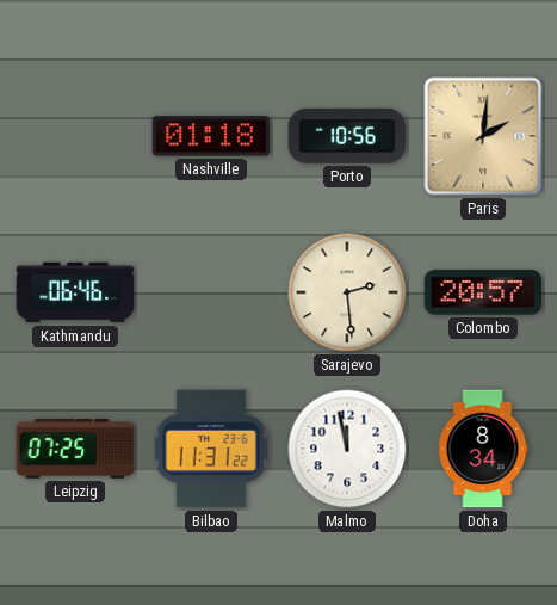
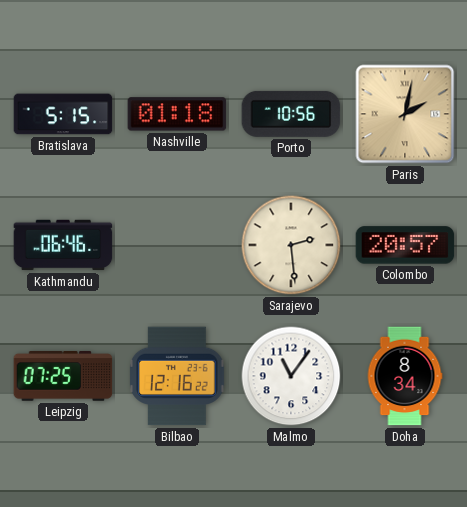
Bratislava: none -> 5:15
Paris: 2:01 -> 2:02
Bilbao: 11:31 -> 12:16
Malmo: 11:58 -> 11:06
